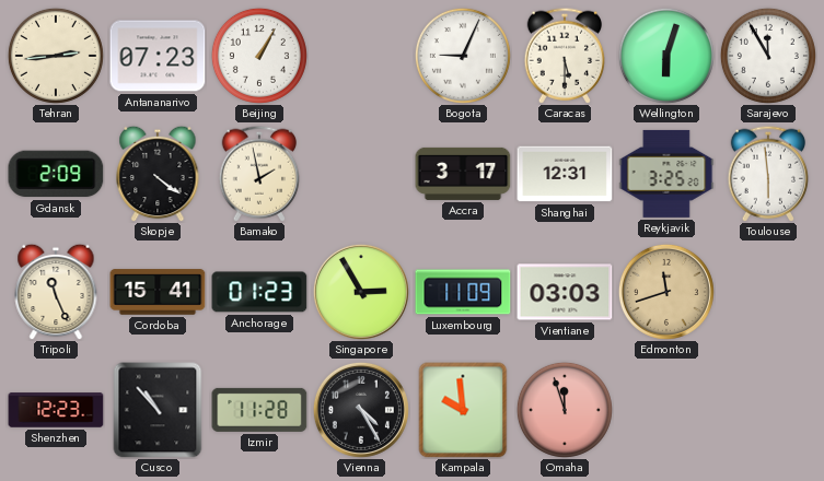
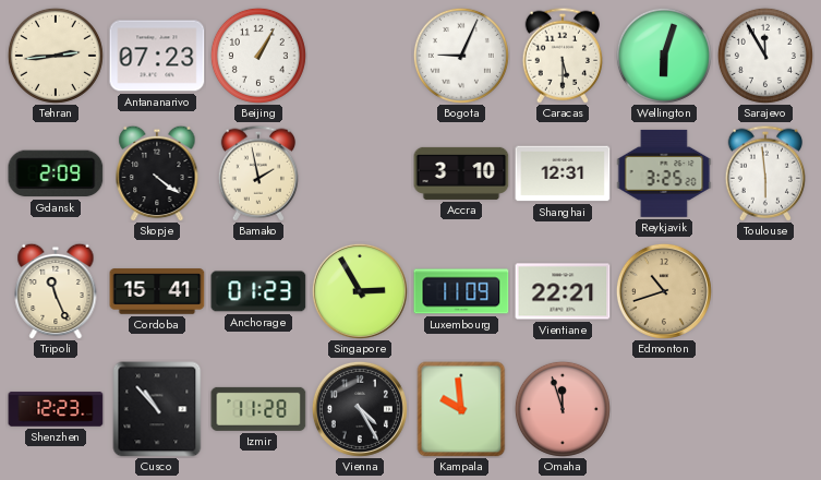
Accra: 3:17 -> 3:10
Vientiane: 03:03 -> 22:21
Edmonton: 11:42 -> 10:42
